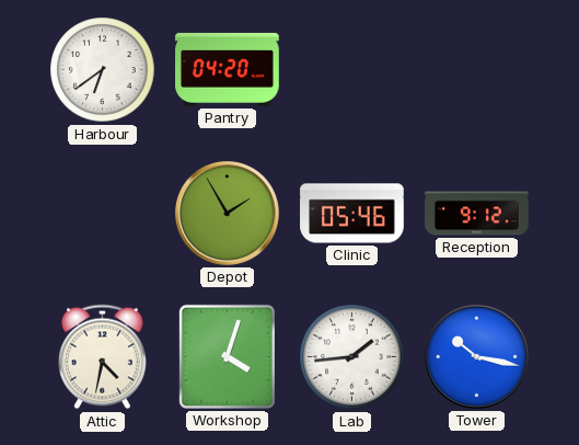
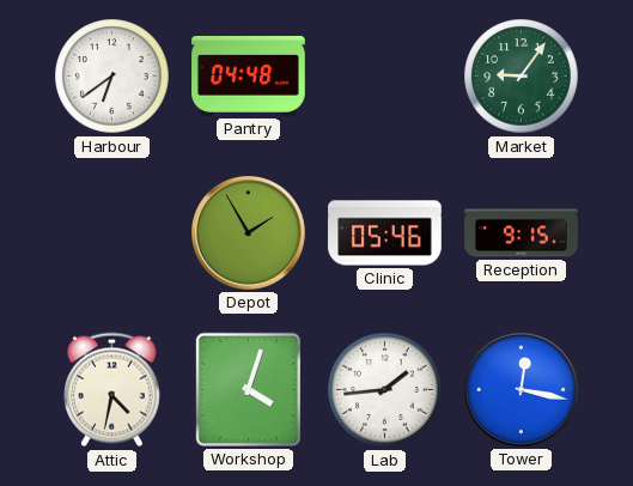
Pantry: 04:20 -> 04:48
Market: none -> 9:06
Reception: 9:12 -> 9:15
Tower: 10:17 -> 12:17
